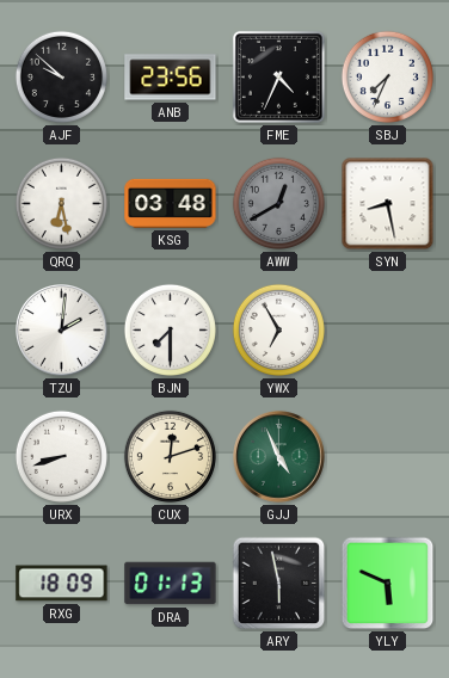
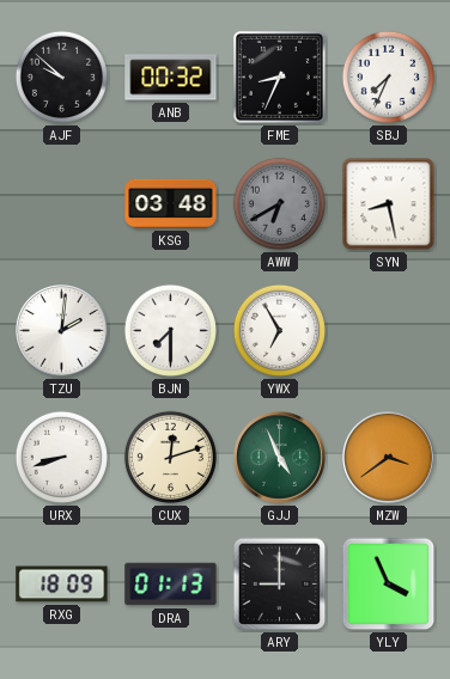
ANB: 23:56 -> 00:32
FME: 4:34 -> 8:34
QRQ: 6:28 -> none
AWW: 12:40 -> 6:40
MZW: none -> 3:39
ARY: 5:58 -> 9:00
YLY: 5:49 -> 3:56
